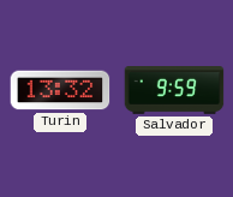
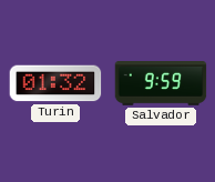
Turin: 13:32 -> 01:32
